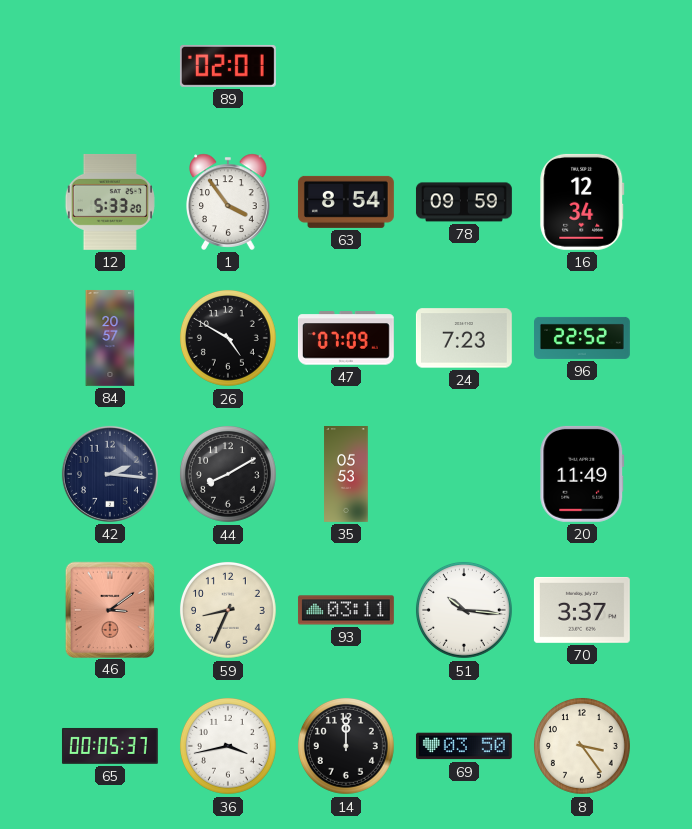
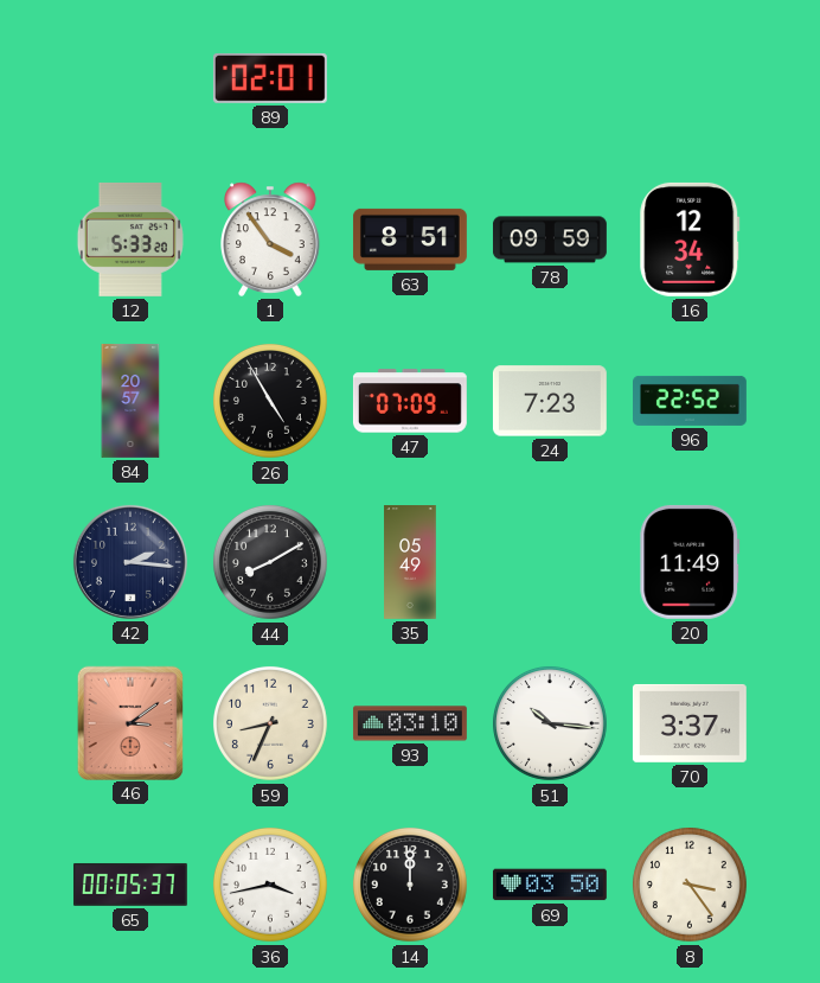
63: 8:54 -> 8:51
26: 4:50 -> 4:55
35: 05:53 -> 05:49
93: 03:11 -> 03:10
